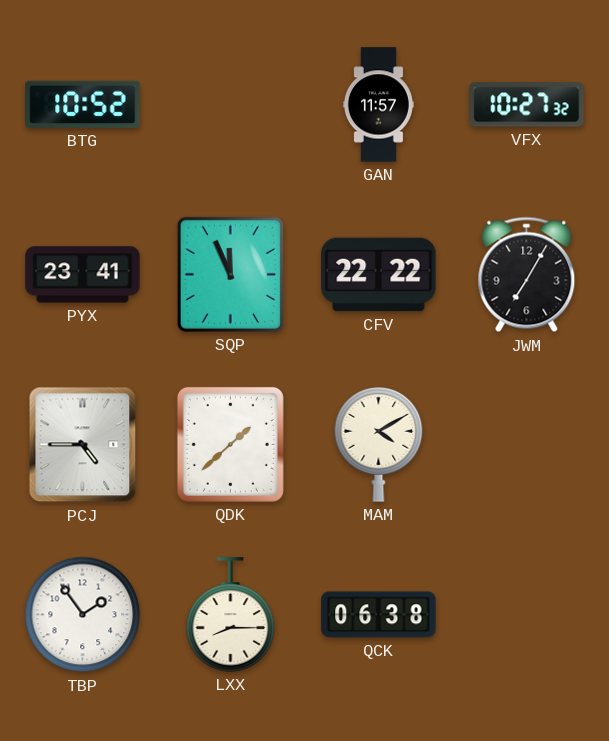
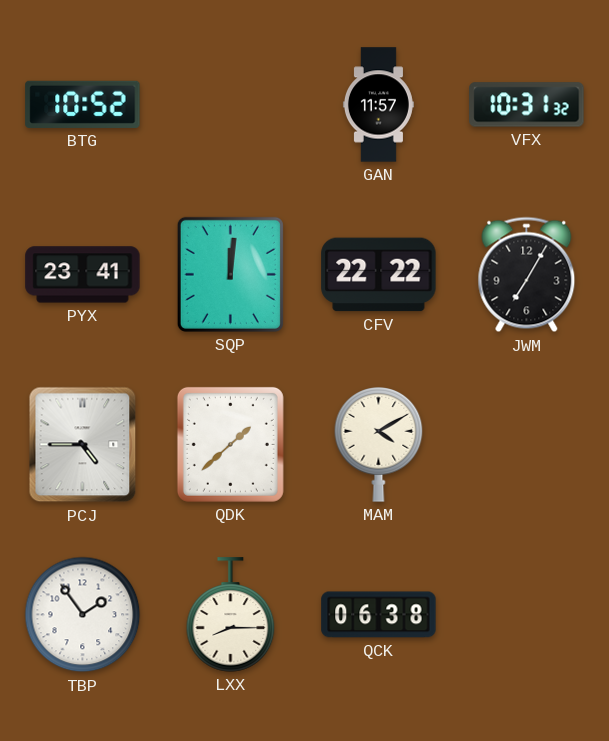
VFX: 10:27 -> 10:31
SQP: 11:56 -> 12:01
